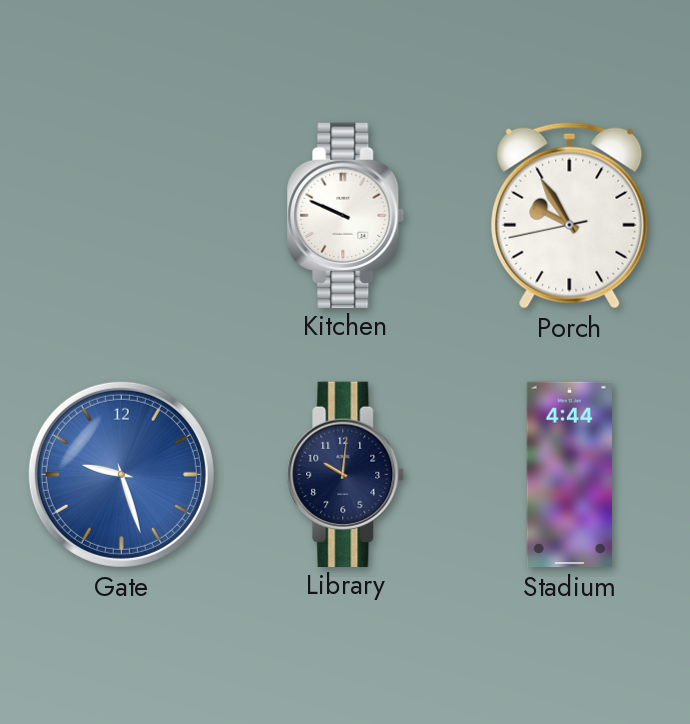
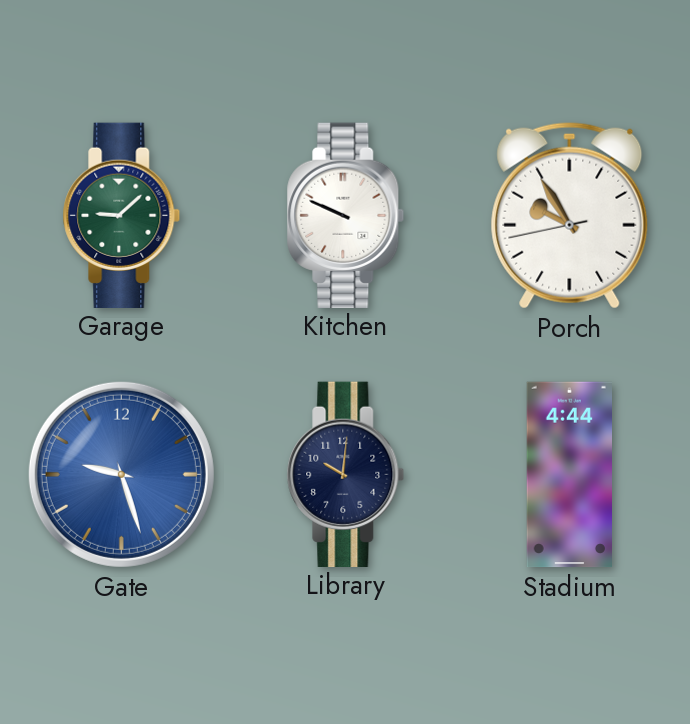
Garage: none -> 9:08
